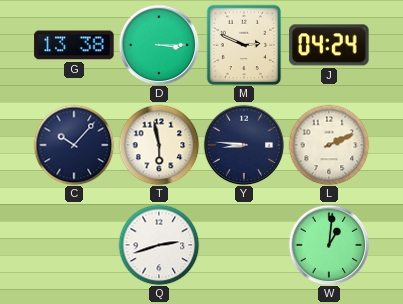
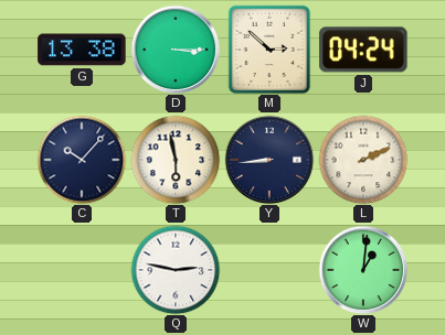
M: 2:49 -> 2:52
Y: 8:46 -> 8:44
Q: 2:42 -> 2:47
